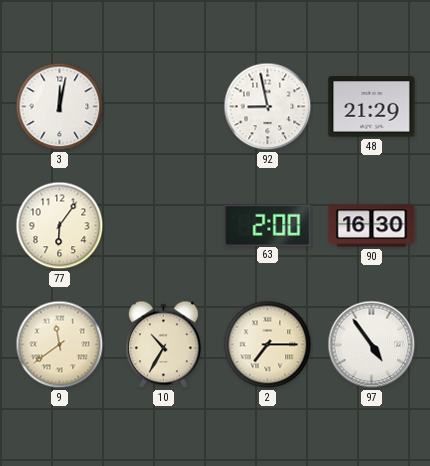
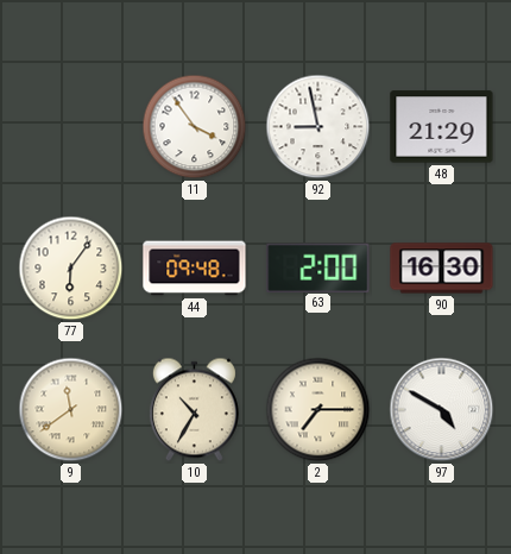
3: 12:02 -> none
11: none -> 3:54
44: none -> 09:48
97: 4:54 -> 4:50
